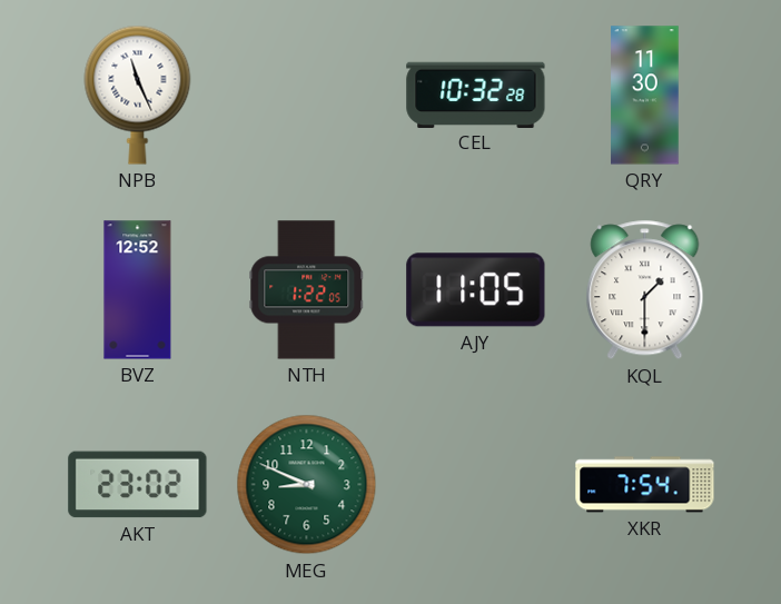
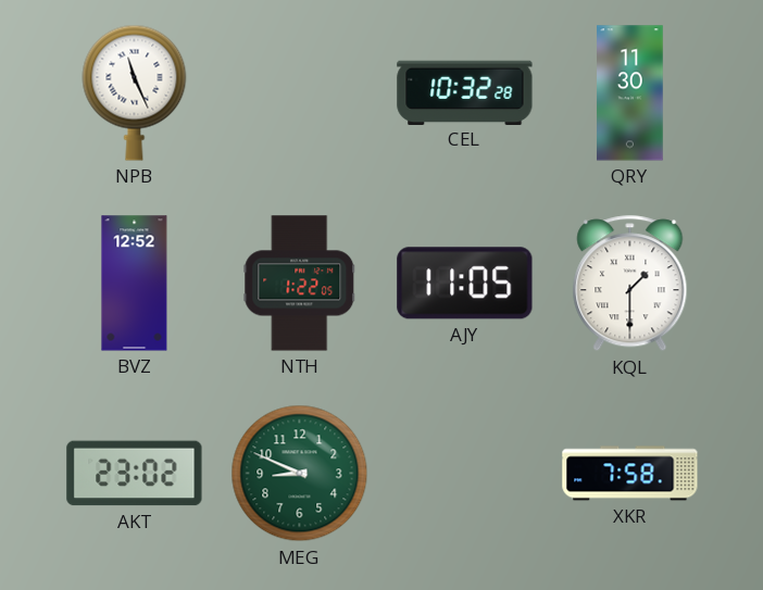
XKR: 7:54 -> 7:58
